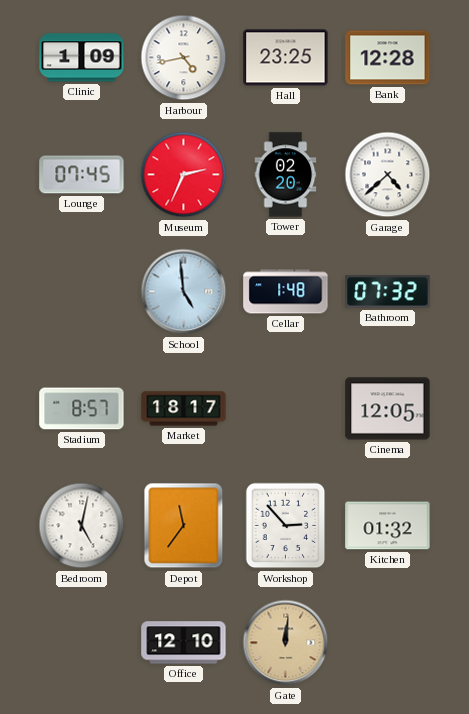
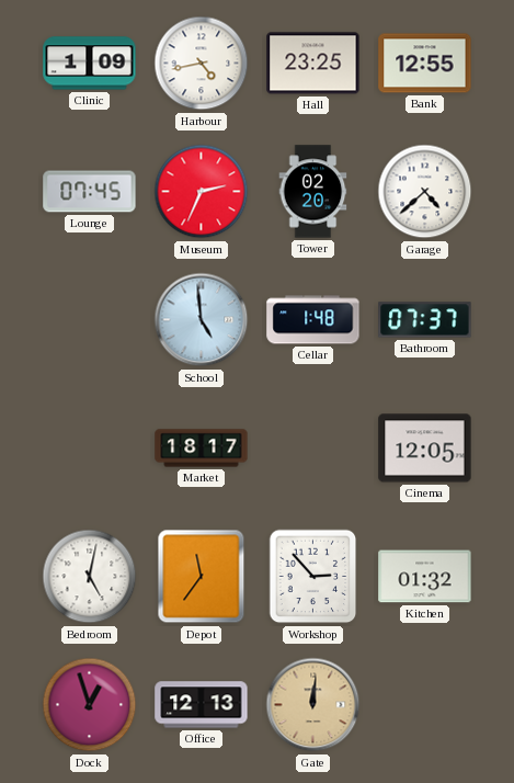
Bank: 12:28 -> 12:55
Bathroom: 07:32 -> 07:37
Stadium: 8:57 -> none
Dock: none -> 12:57
Office: 12:10 -> 12:13
